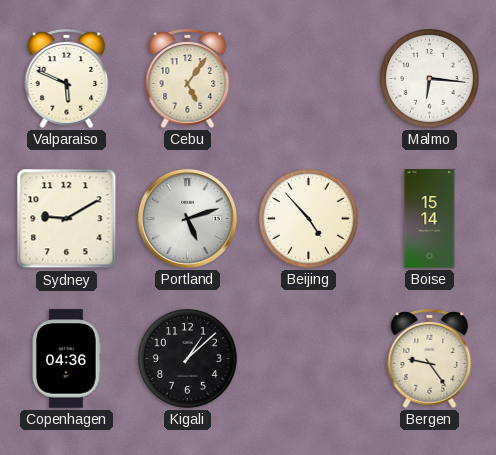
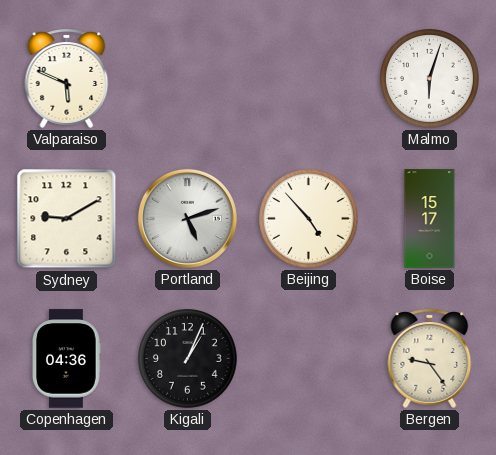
Cebu: 5:06 -> none
Malmo: 6:16 -> 6:03
Boise: 15:14 -> 15:17
Kigali: 1:08 -> 1:04
